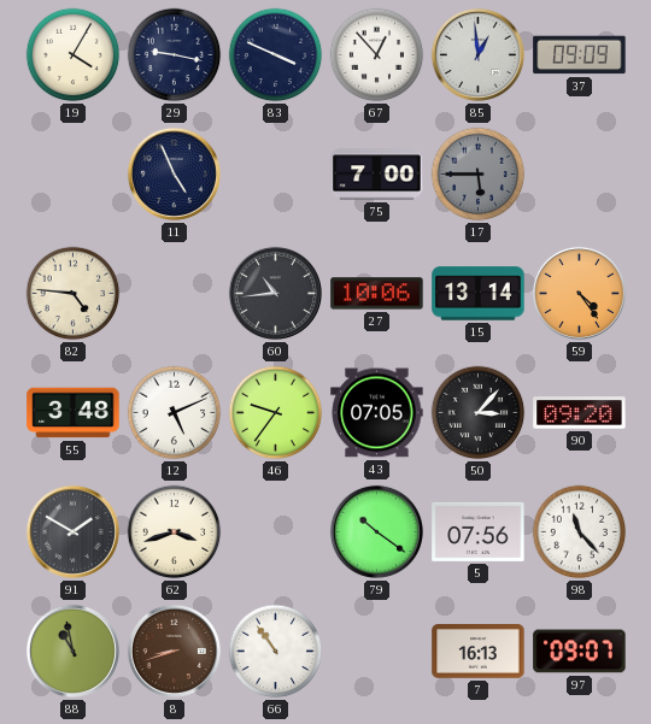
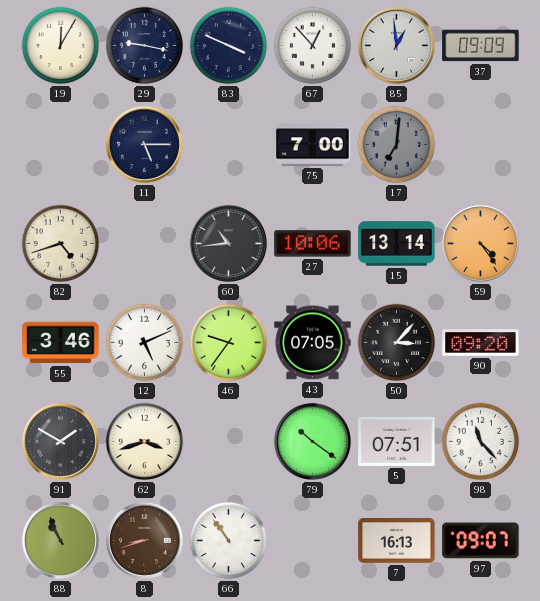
19: 4:05 -> 12:05
11: 4:56 -> 5:15
17: 5:45 -> 7:01
82: 4:46 -> 4:42
55: 3:48 -> 3:46
5: 07:56 -> 07:51
88: 10:58 -> 10:56
